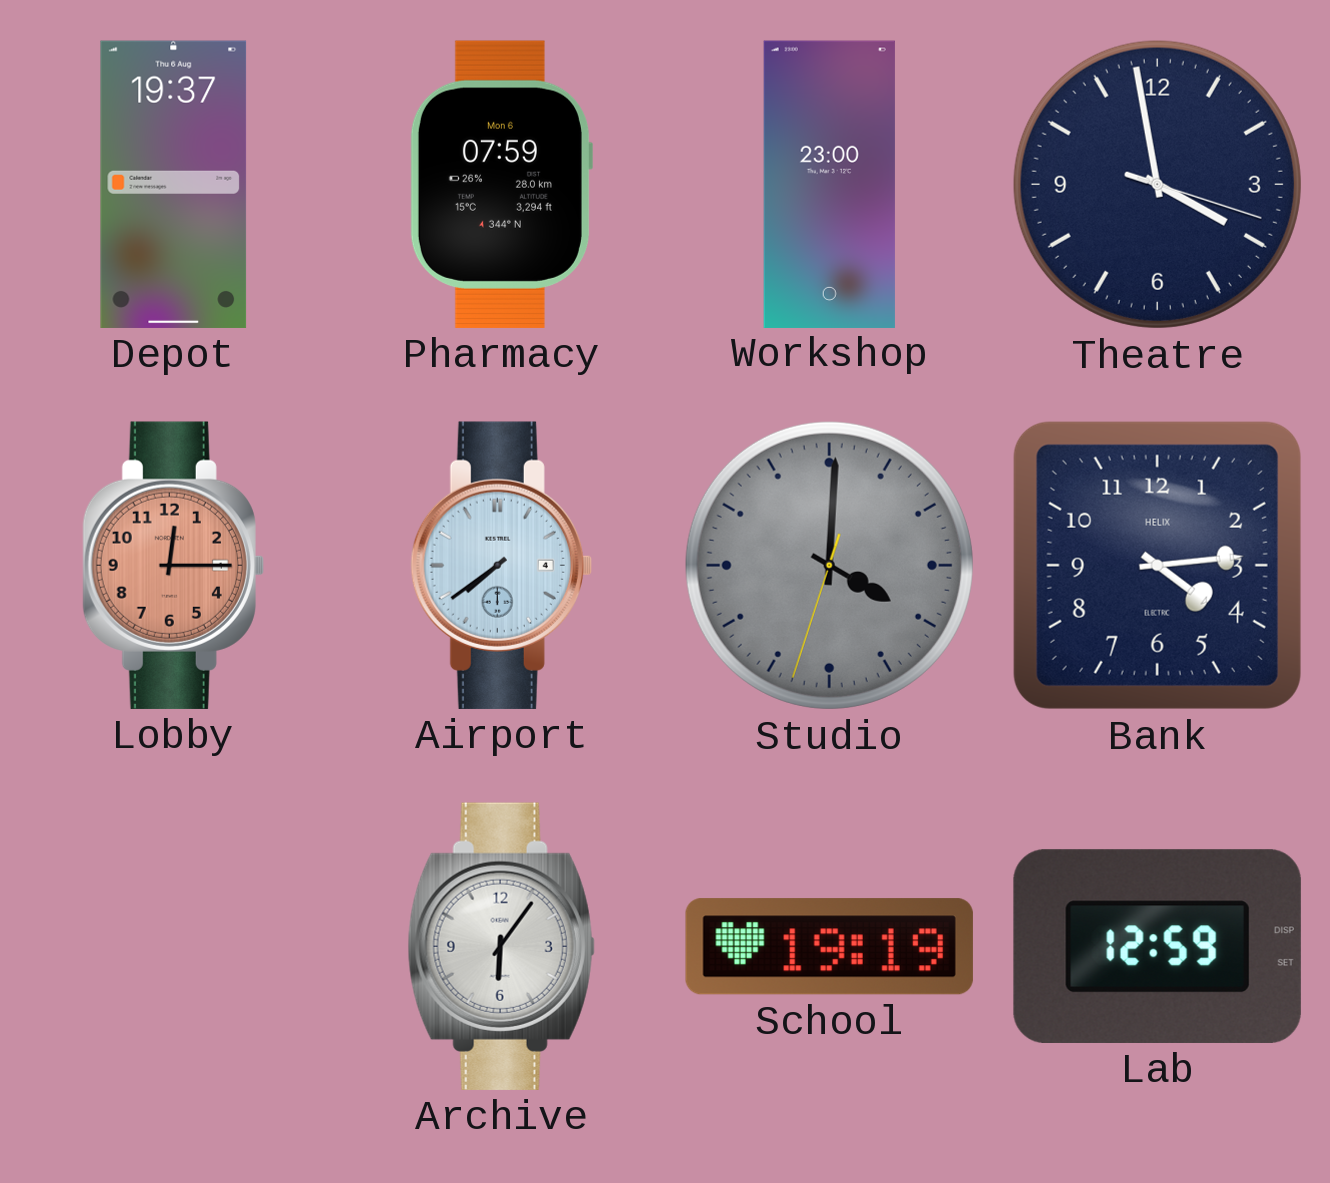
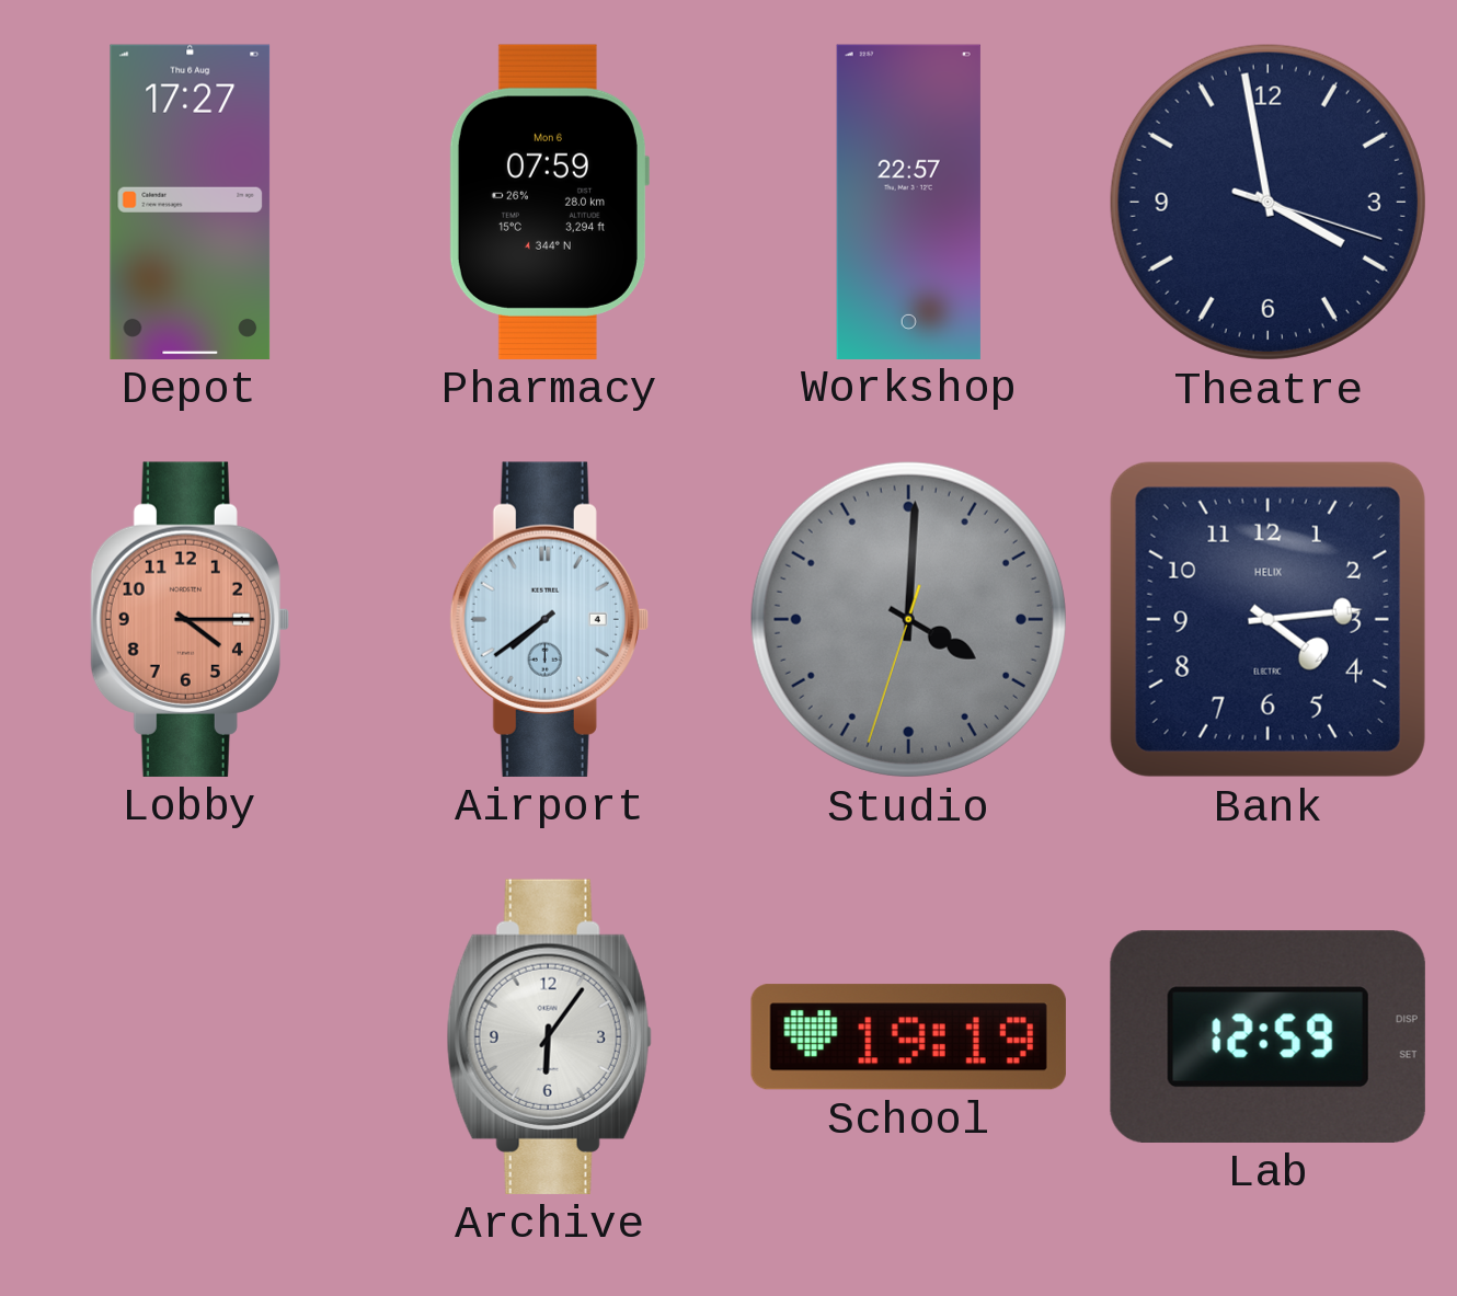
Depot: 19:37 -> 17:27
Workshop: 23:00 -> 22:57
Lobby: 12:15 -> 4:15
